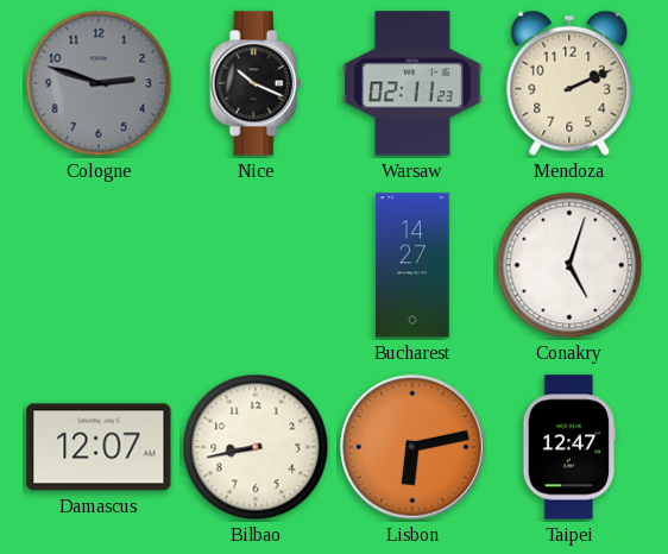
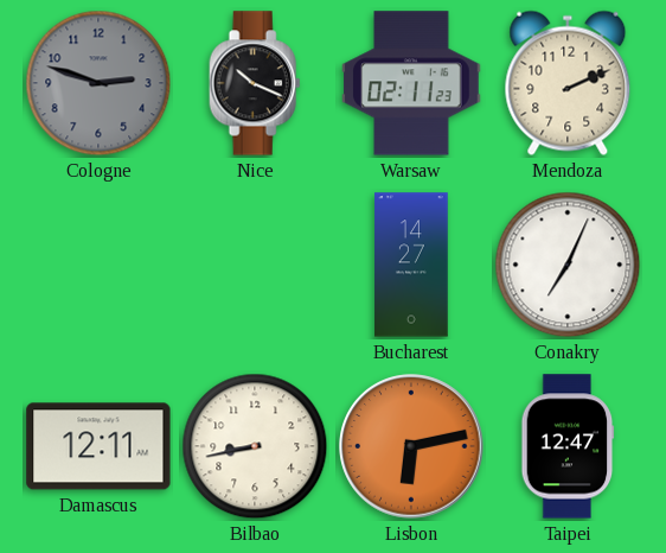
Conakry: 5:03 -> 7:04
Damascus: 12:07 -> 12:11
